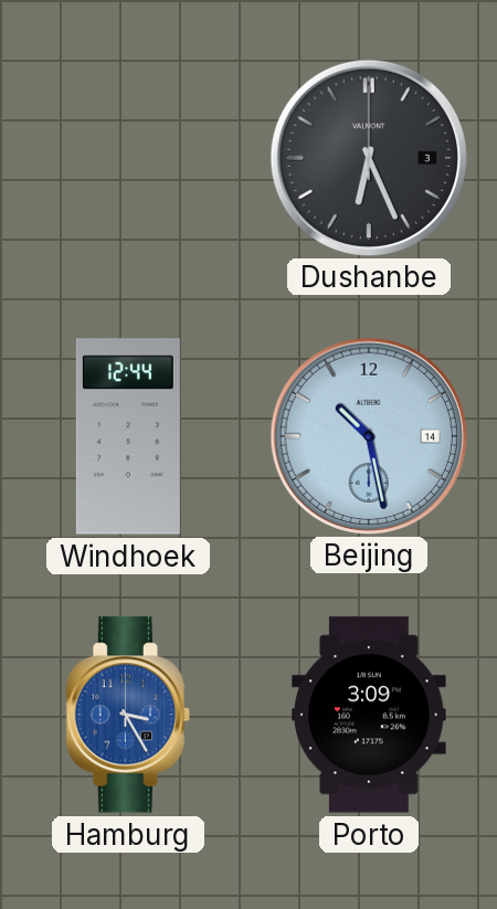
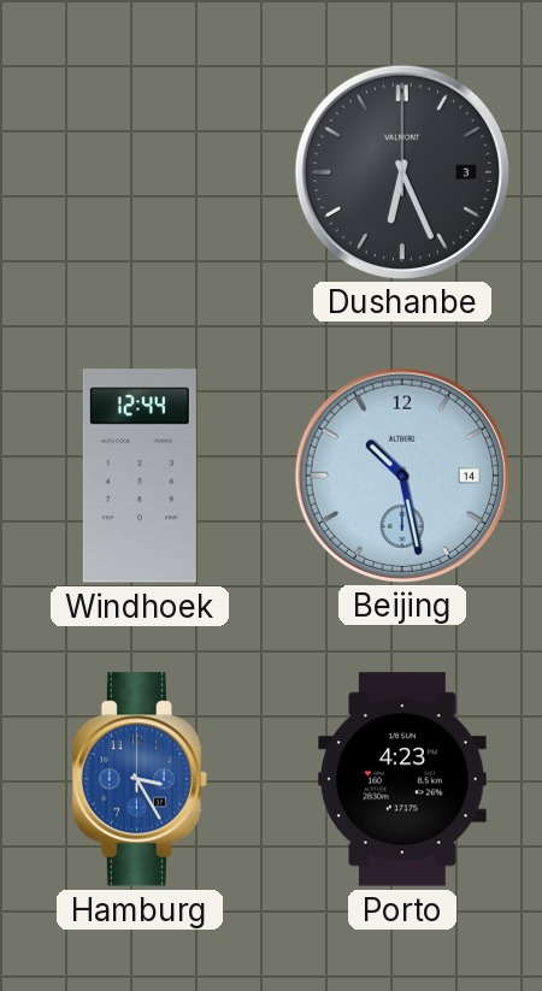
Porto: 3:09 -> 4:23
